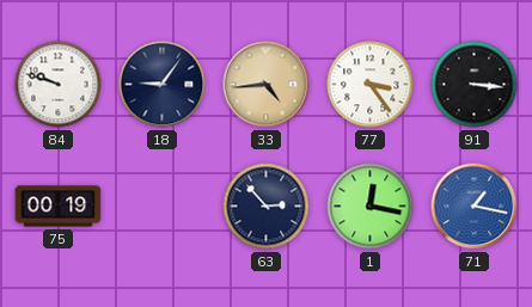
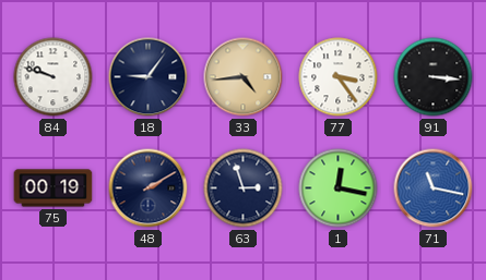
48: none -> 2:10
63: 2:53 -> 2:57
71: 1:17 -> 11:17
